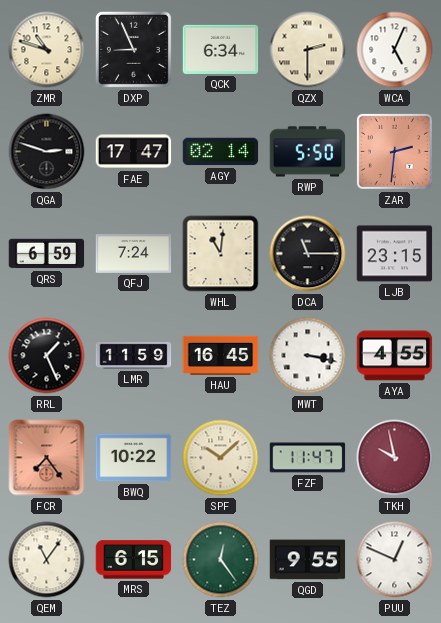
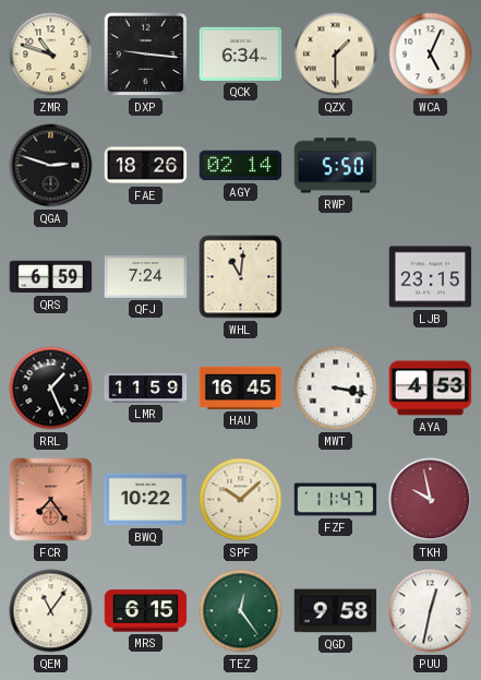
DXP: 8:56 -> 9:16
QZX: 2:30 -> 1:30
FAE: 17:47 -> 18:26
ZAR: 2:31 -> none
DCA: 11:15 -> none
AYA: 4:55 -> 4:53
QGD: 9:55 -> 9:58
PUU: 12:49 -> 12:32
